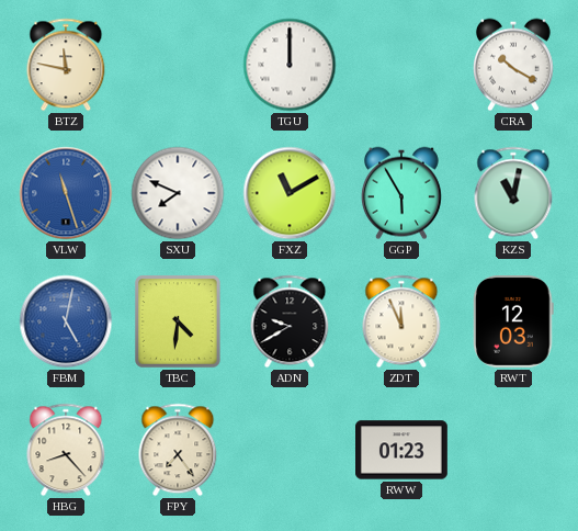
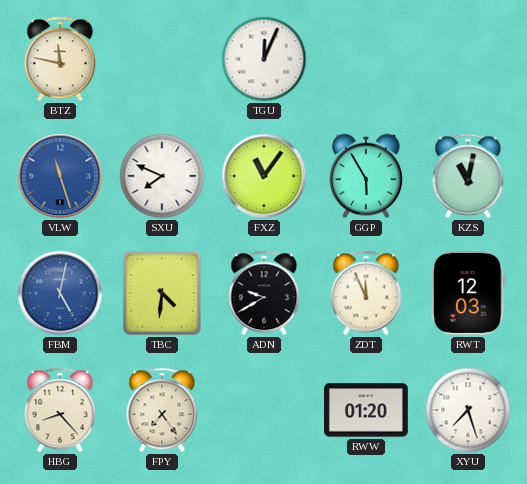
TGU: 12:00 -> 12:04
CRA: 10:20 -> none
FXZ: 11:10 -> 11:06
RWW: 01:23 -> 01:20
XYU: none -> 7:27
